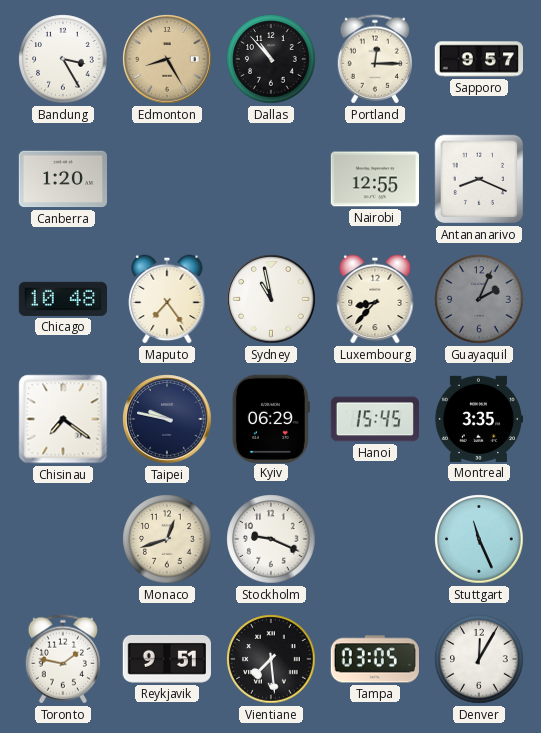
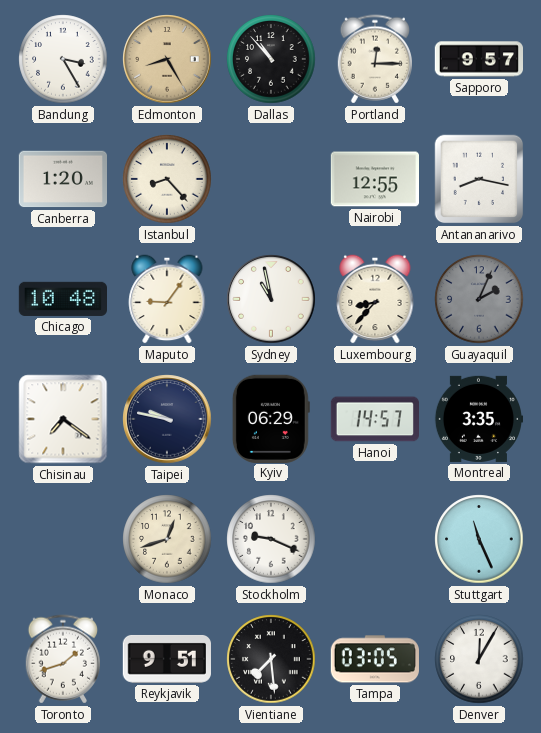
Istanbul: none -> 8:23
Antananarivo: 8:19 -> 8:17
Maputo: 7:24 -> 9:06
Hanoi: 15:45 -> 14:57
Toronto: 1:47 -> 1:42
